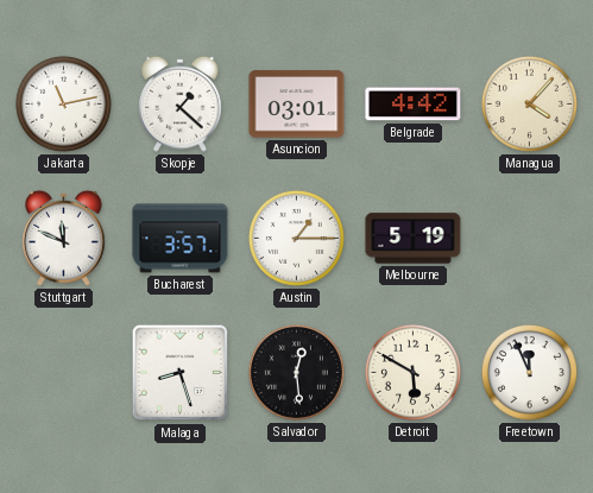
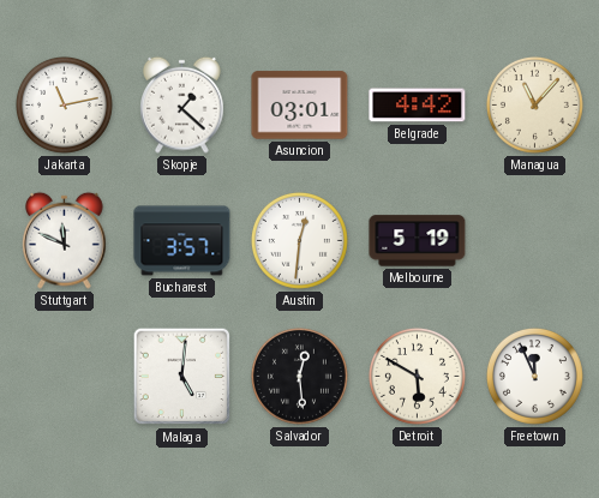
Managua: 4:07 -> 11:07
Austin: 1:15 -> 12:31
Malaga: 8:27 -> 5:01
